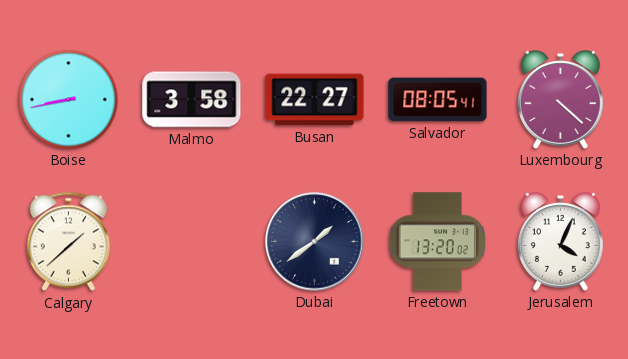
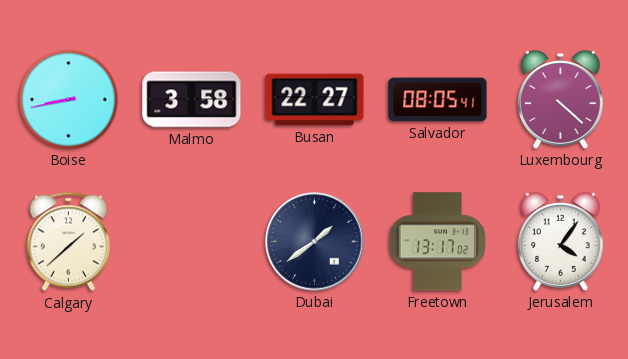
Freetown: 13:20 -> 13:17
Jerusalem: 4:04 -> 4:06
